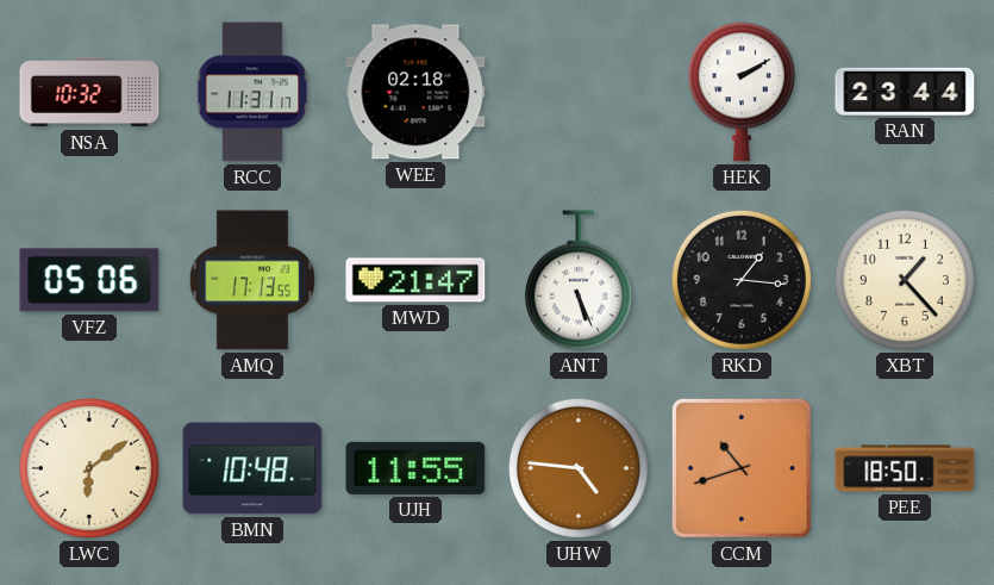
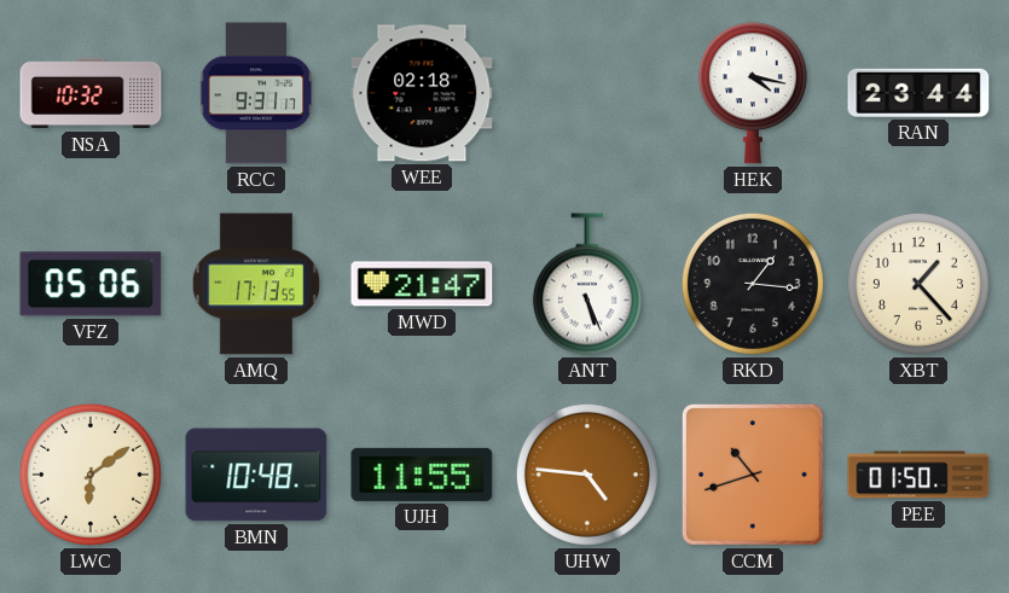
RCC: 11:31 -> 9:31
HEK: 2:10 -> 4:17
PEE: 18:50 -> 01:50
